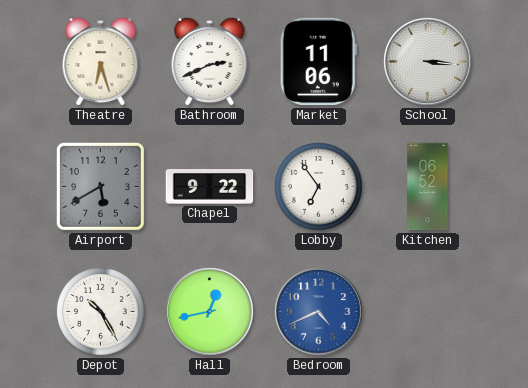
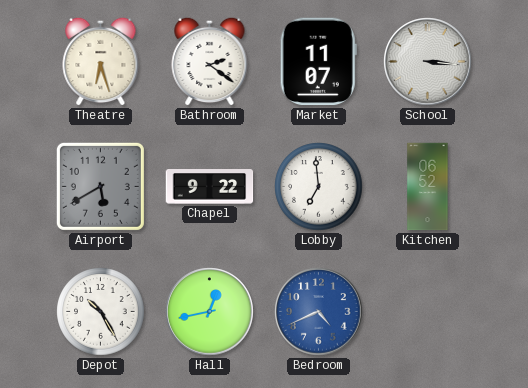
Bathroom: 2:41 -> 2:21
Market: 11:06 -> 11:07
Lobby: 6:54 -> 6:59
